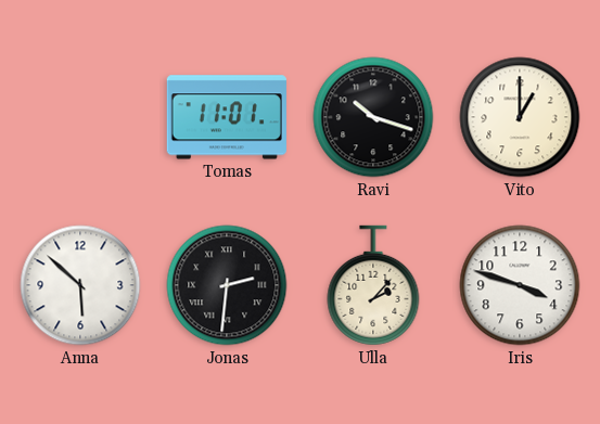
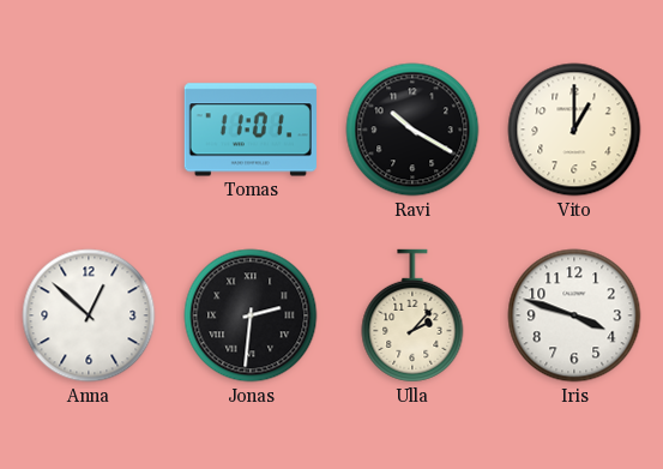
Ravi: 10:18 -> 10:20
Anna: 5:52 -> 12:52
